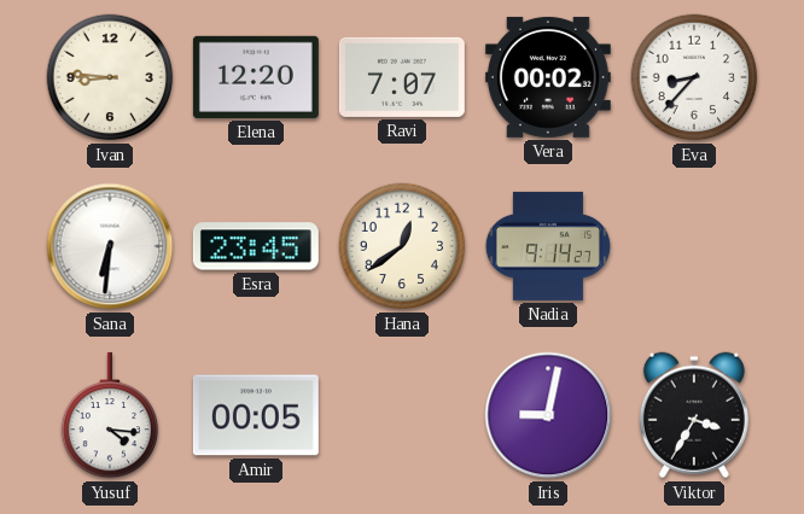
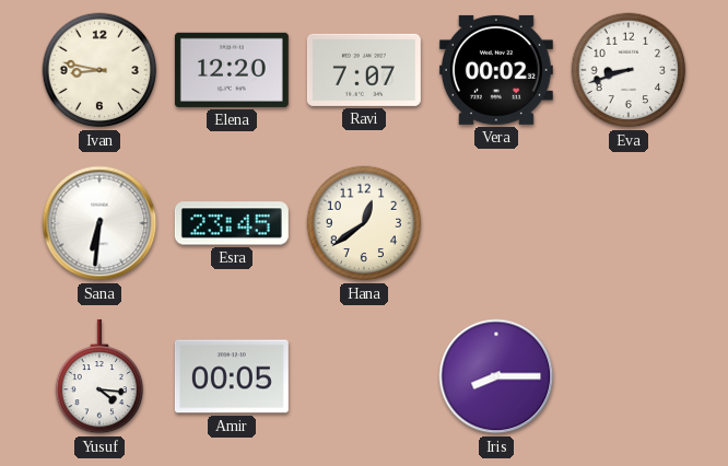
Ivan: 8:46 -> 8:47
Eva: 8:37 -> 8:42
Nadia: 9:14 -> none
Iris: 9:02 -> 8:15
Viktor: 3:35 -> none
